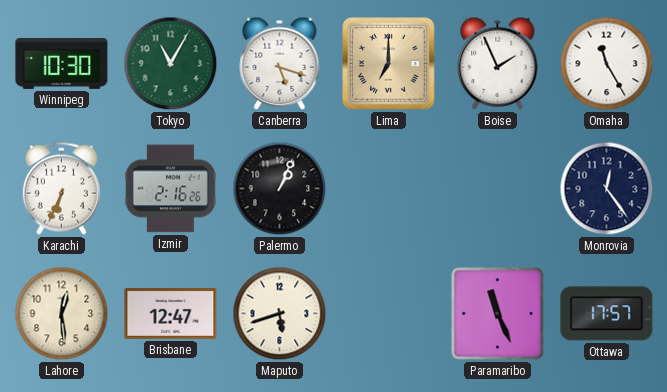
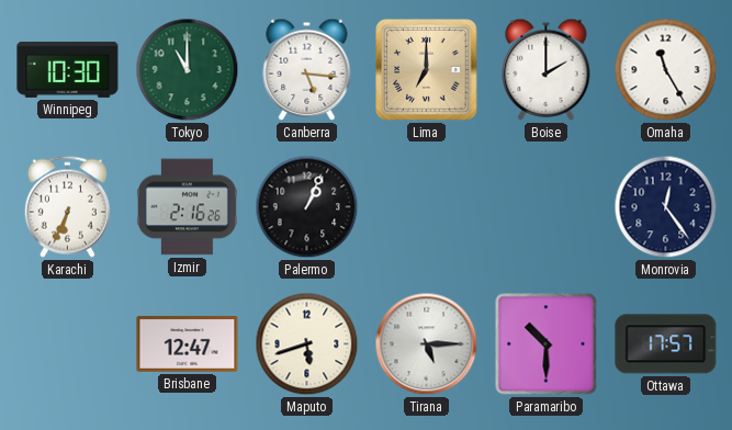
Tokyo: 11:05 -> 11:00
Canberra: 5:18 -> 5:16
Boise: 1:56 -> 2:00
Lahore: 12:29 -> none
Tirana: none -> 5:15
Paramaribo: 11:26 -> 10:30
